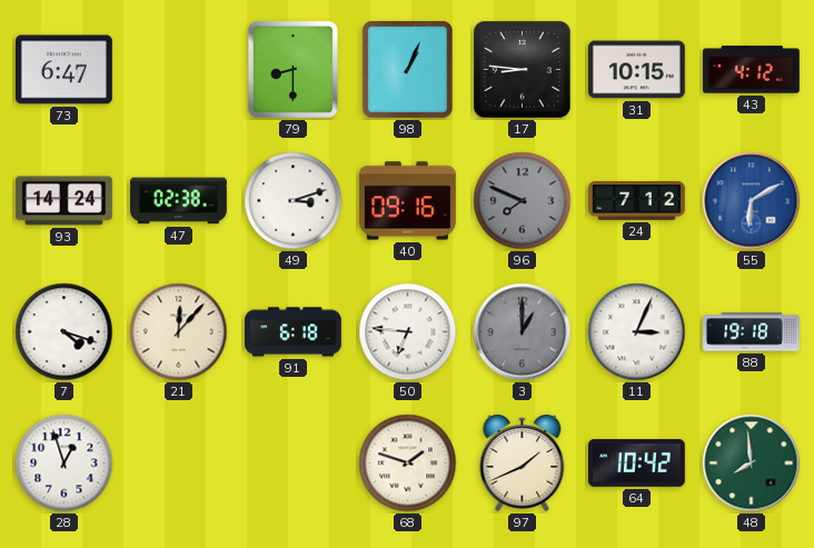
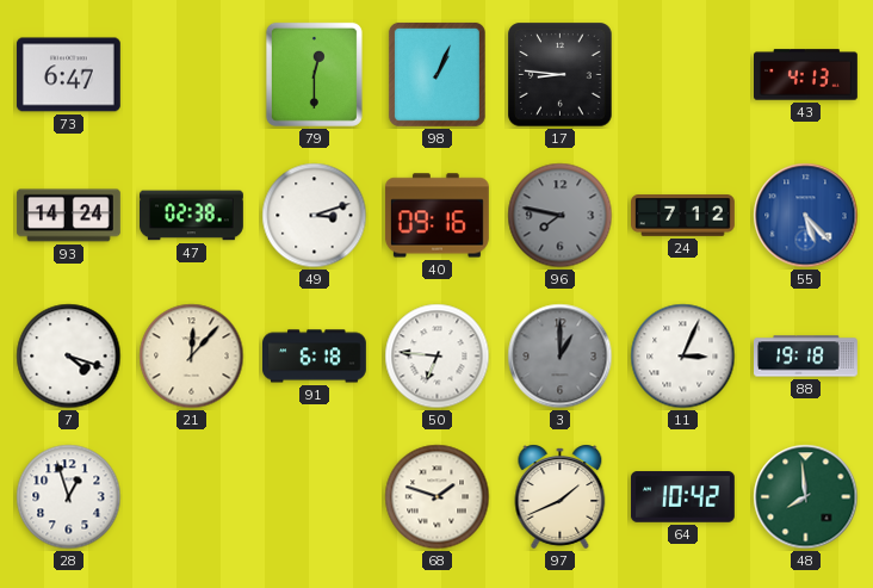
79: 8:30 -> 12:30
31: 10:15 -> none
43: 4:12 -> 4:13
96: 7:49 -> 7:47
55: 6:10 -> 5:23
